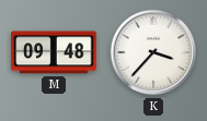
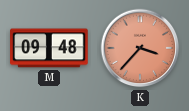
K dial: white -> salmon
